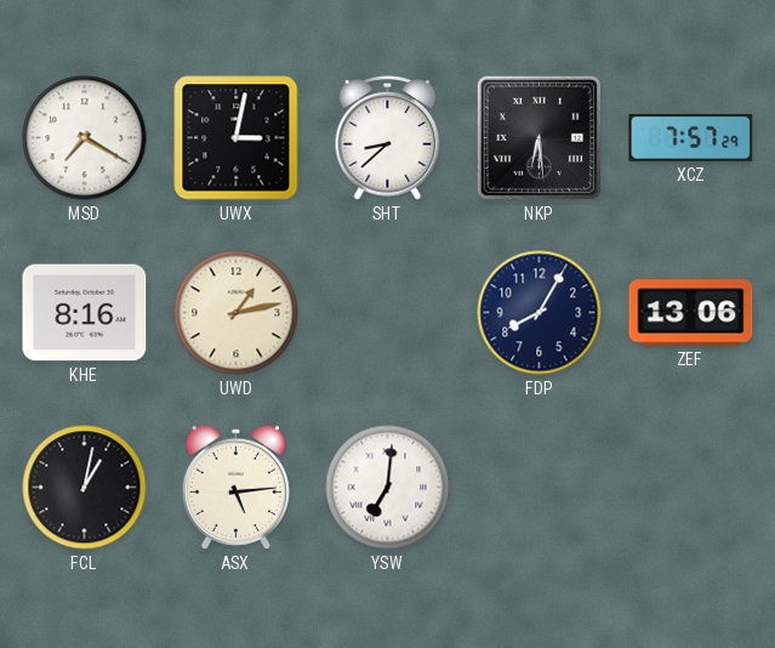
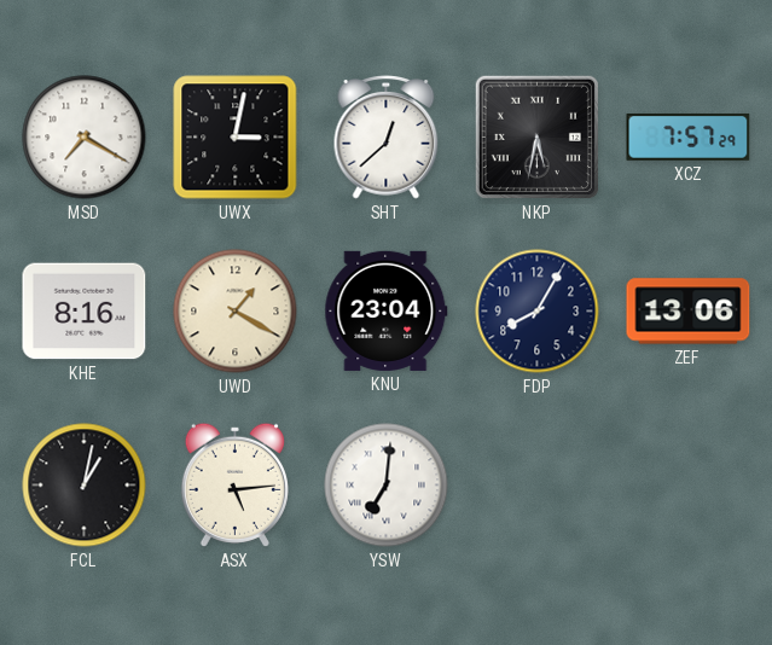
SHT: 8:38 -> 12:38
NKP: 6:29 -> 5:32
UWD: 1:13 -> 1:20
KNU: none -> 23:04
